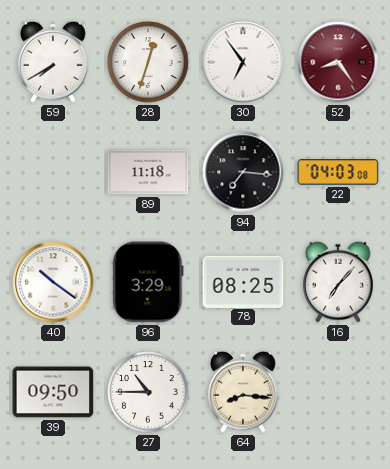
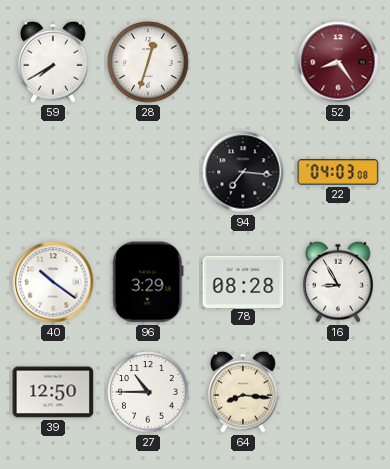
30: 6:54 -> none
89: 11:18 -> none
78: 08:25 -> 08:28
16: 7:07 -> 8:55
39: 09:50 -> 12:50
